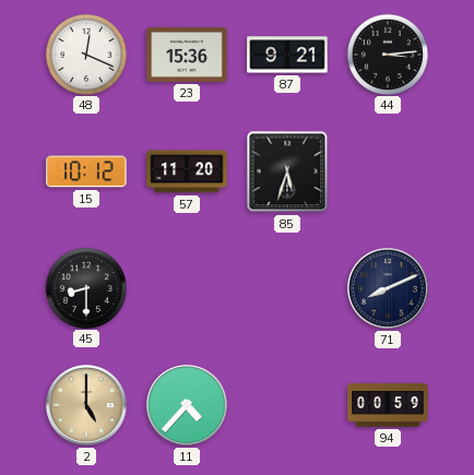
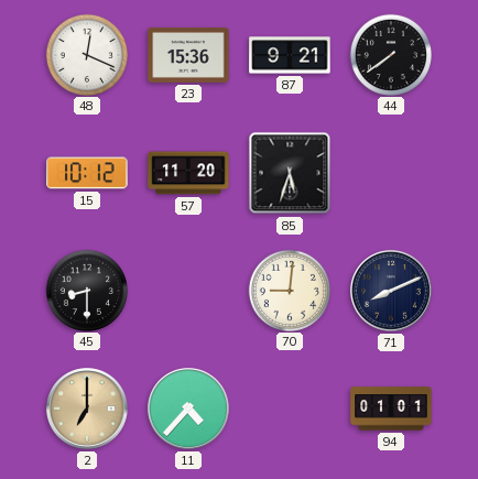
44: 3:14 -> 7:39
70: none -> 9:01
2: 5:00 -> 7:00
94: 00:59 -> 01:01
